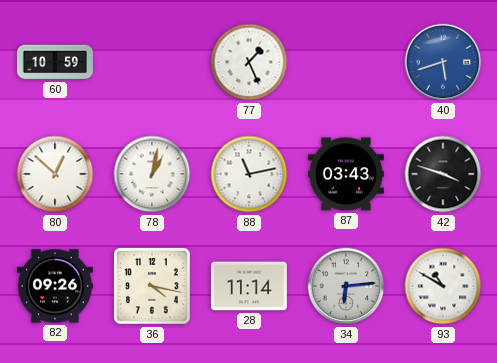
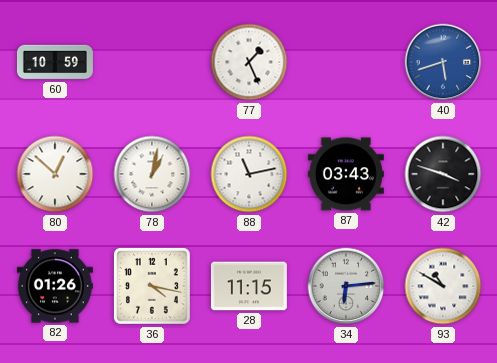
82: 09:26 -> 01:26
28: 11:14 -> 11:15
